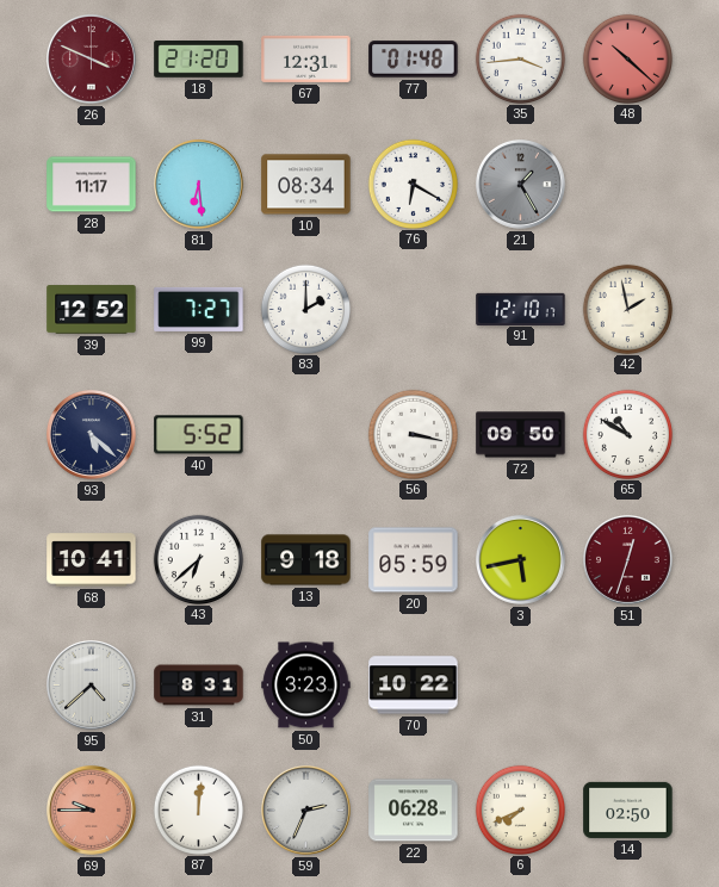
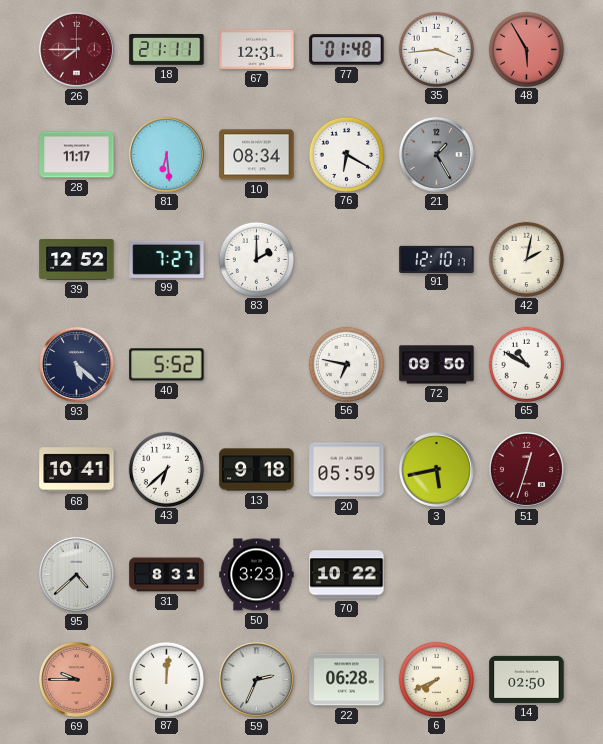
26: 3:49 -> 7:45
18: 21:20 -> 21:11
48: 10:22 -> 5:55
42: 1:58 -> 2:02
56: 3:17 -> 6:47
